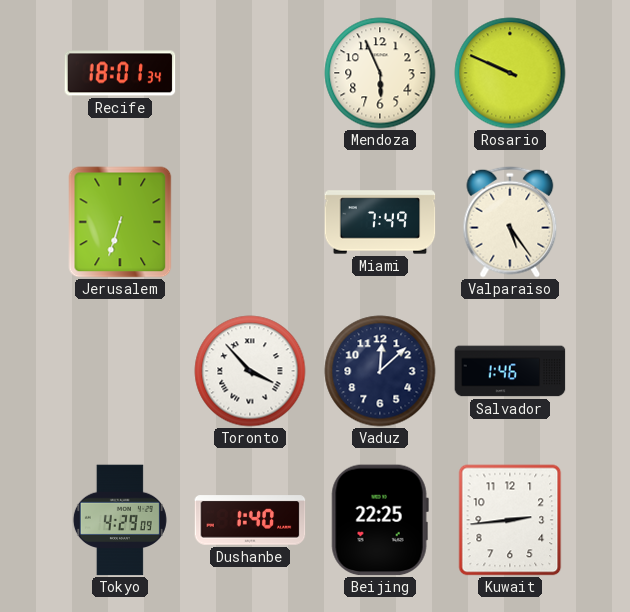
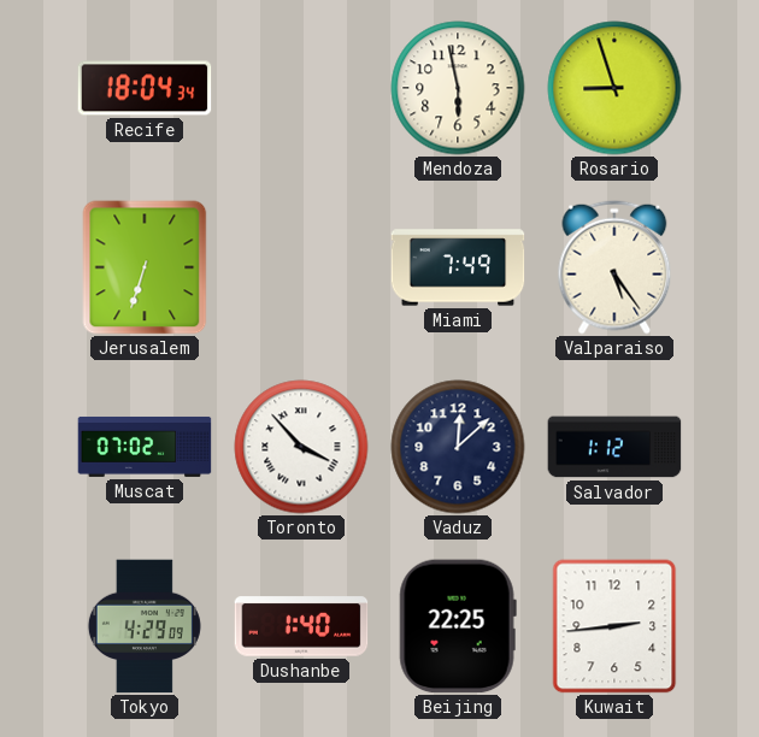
Recife: 18:01 -> 18:04
Mendoza: 5:56 -> 5:58
Rosario: 9:49 -> 8:57
Muscat: none -> 07:02
Salvador: 1:46 -> 1:12
